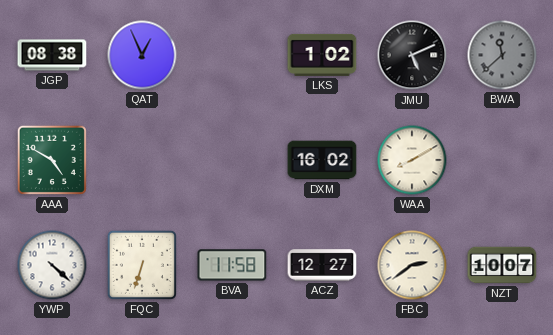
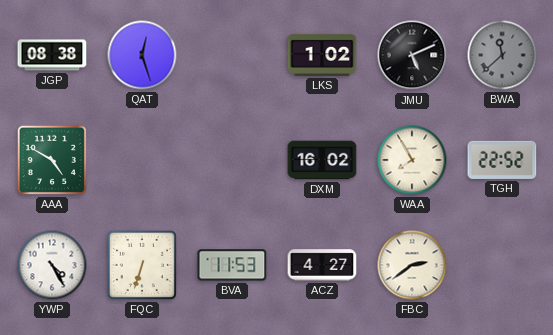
QAT: 12:56 -> 12:27
WAA: 8:10 -> 7:55
TGH: none -> 22:52
YWP: 4:22 -> 4:25
BVA: 11:58 -> 11:53
ACZ: 12:27 -> 4:27
NZT: 10:07 -> none
